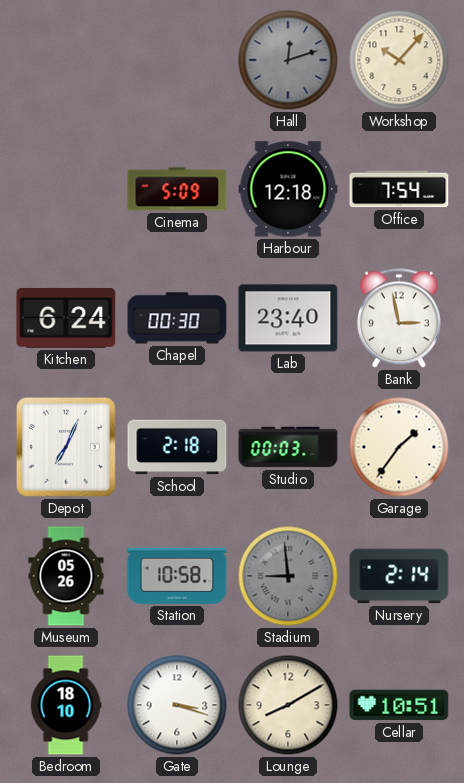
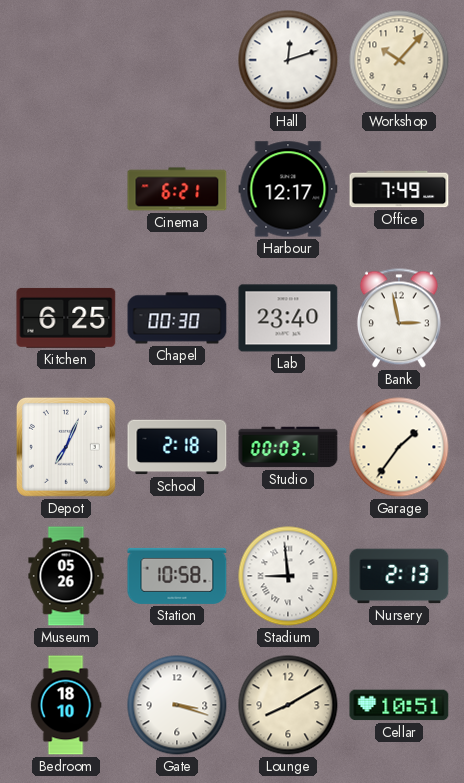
Hall dial: grey -> white
Cinema: 5:09 -> 6:21
Harbour: 12:18 -> 12:17
Office: 7:54 -> 7:49
Kitchen: 6:24 -> 6:25
Stadium dial: grey -> white
Nursery: 2:14 -> 2:13
